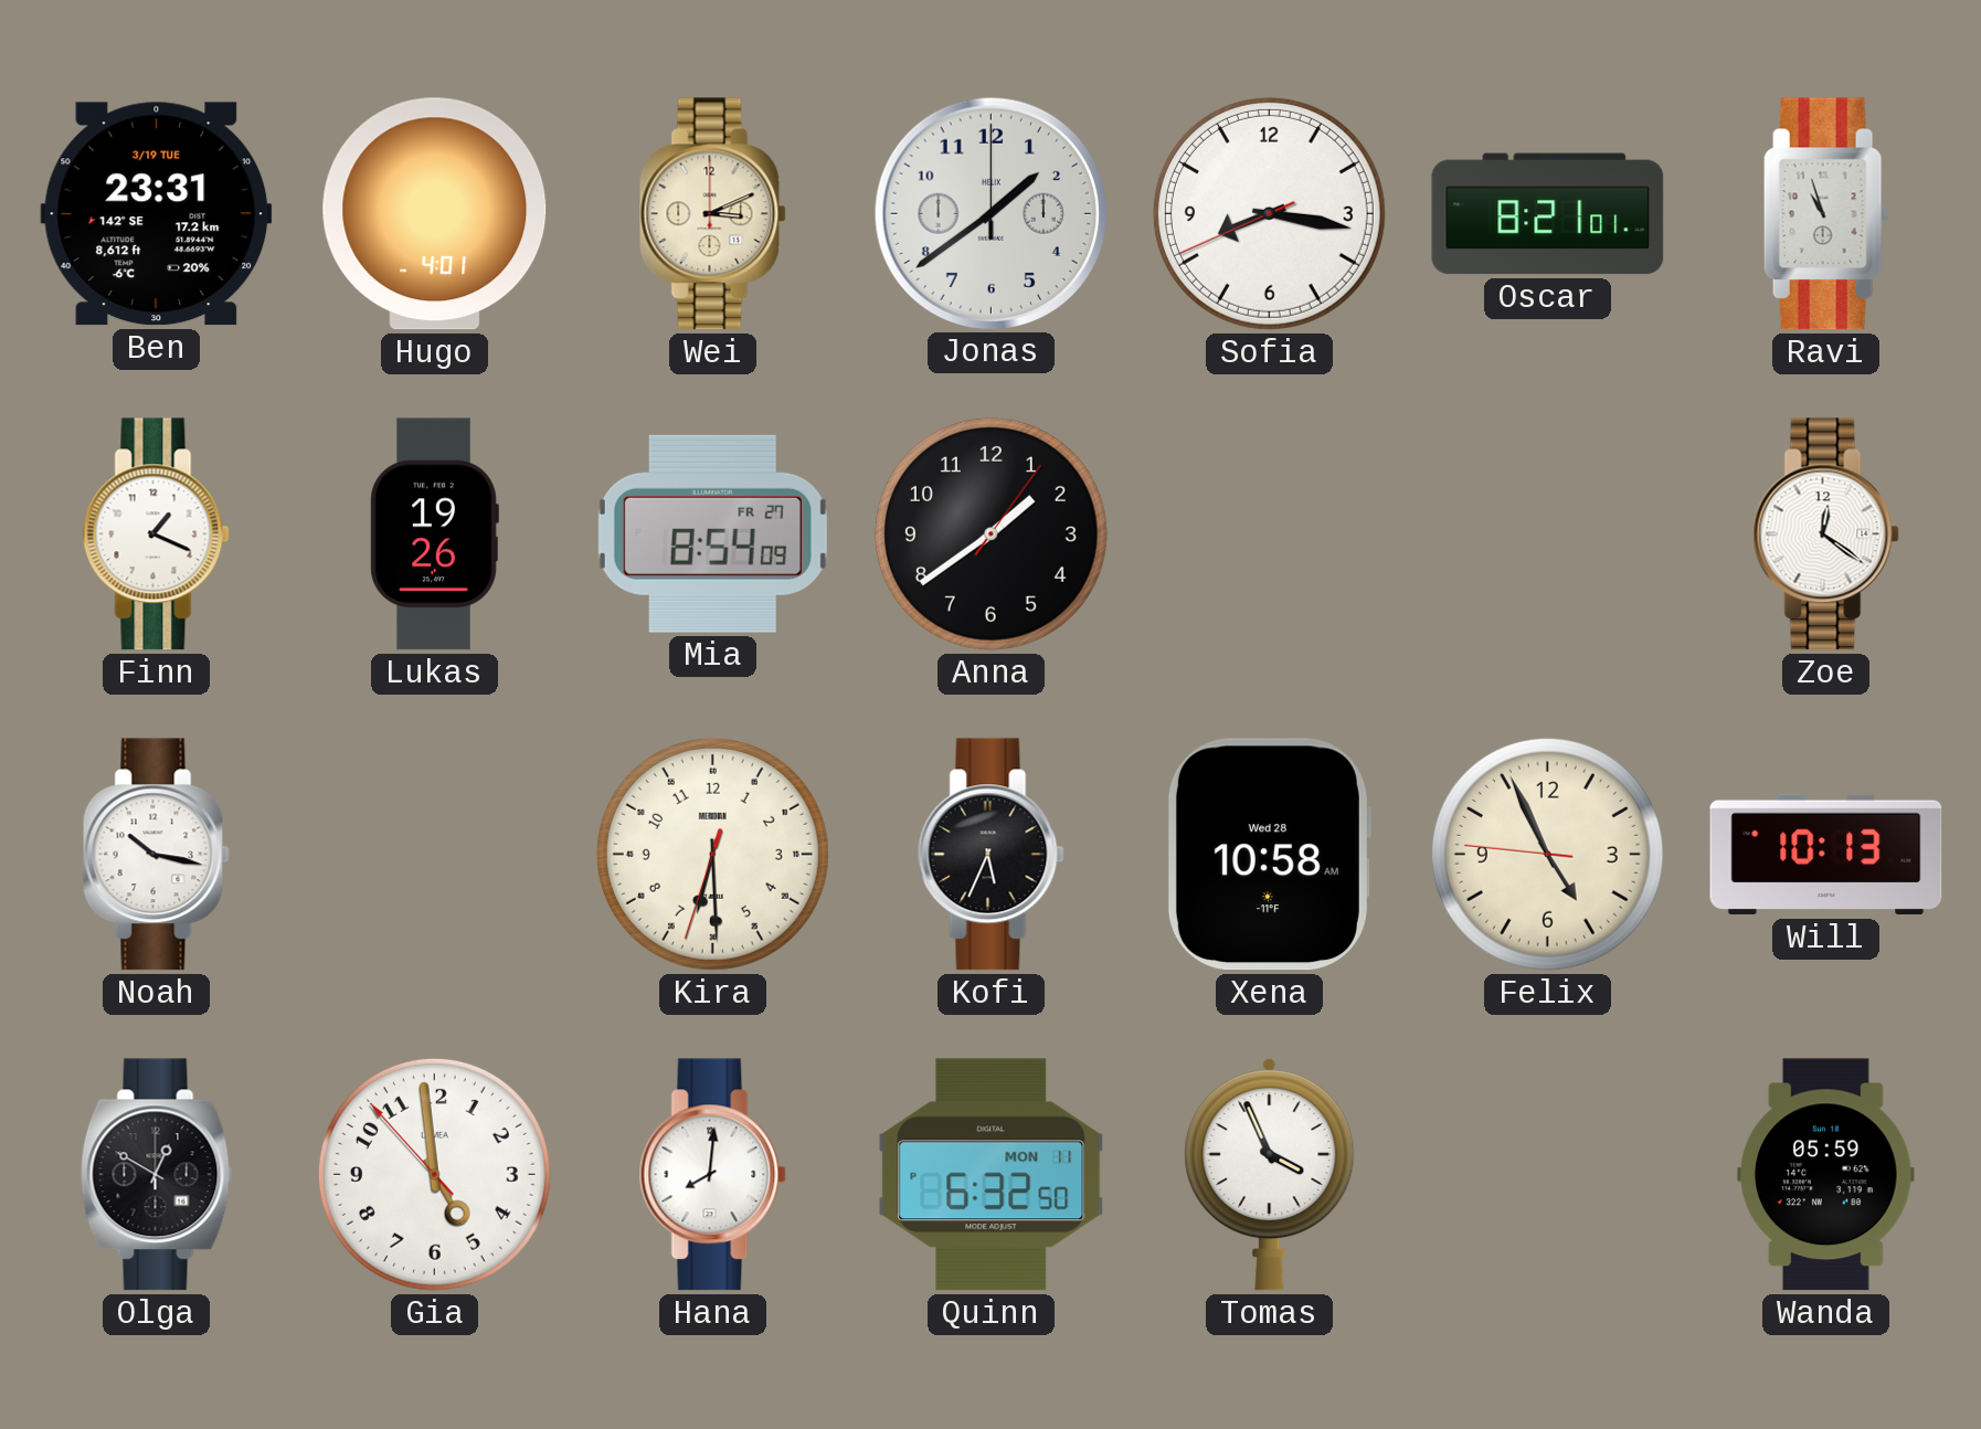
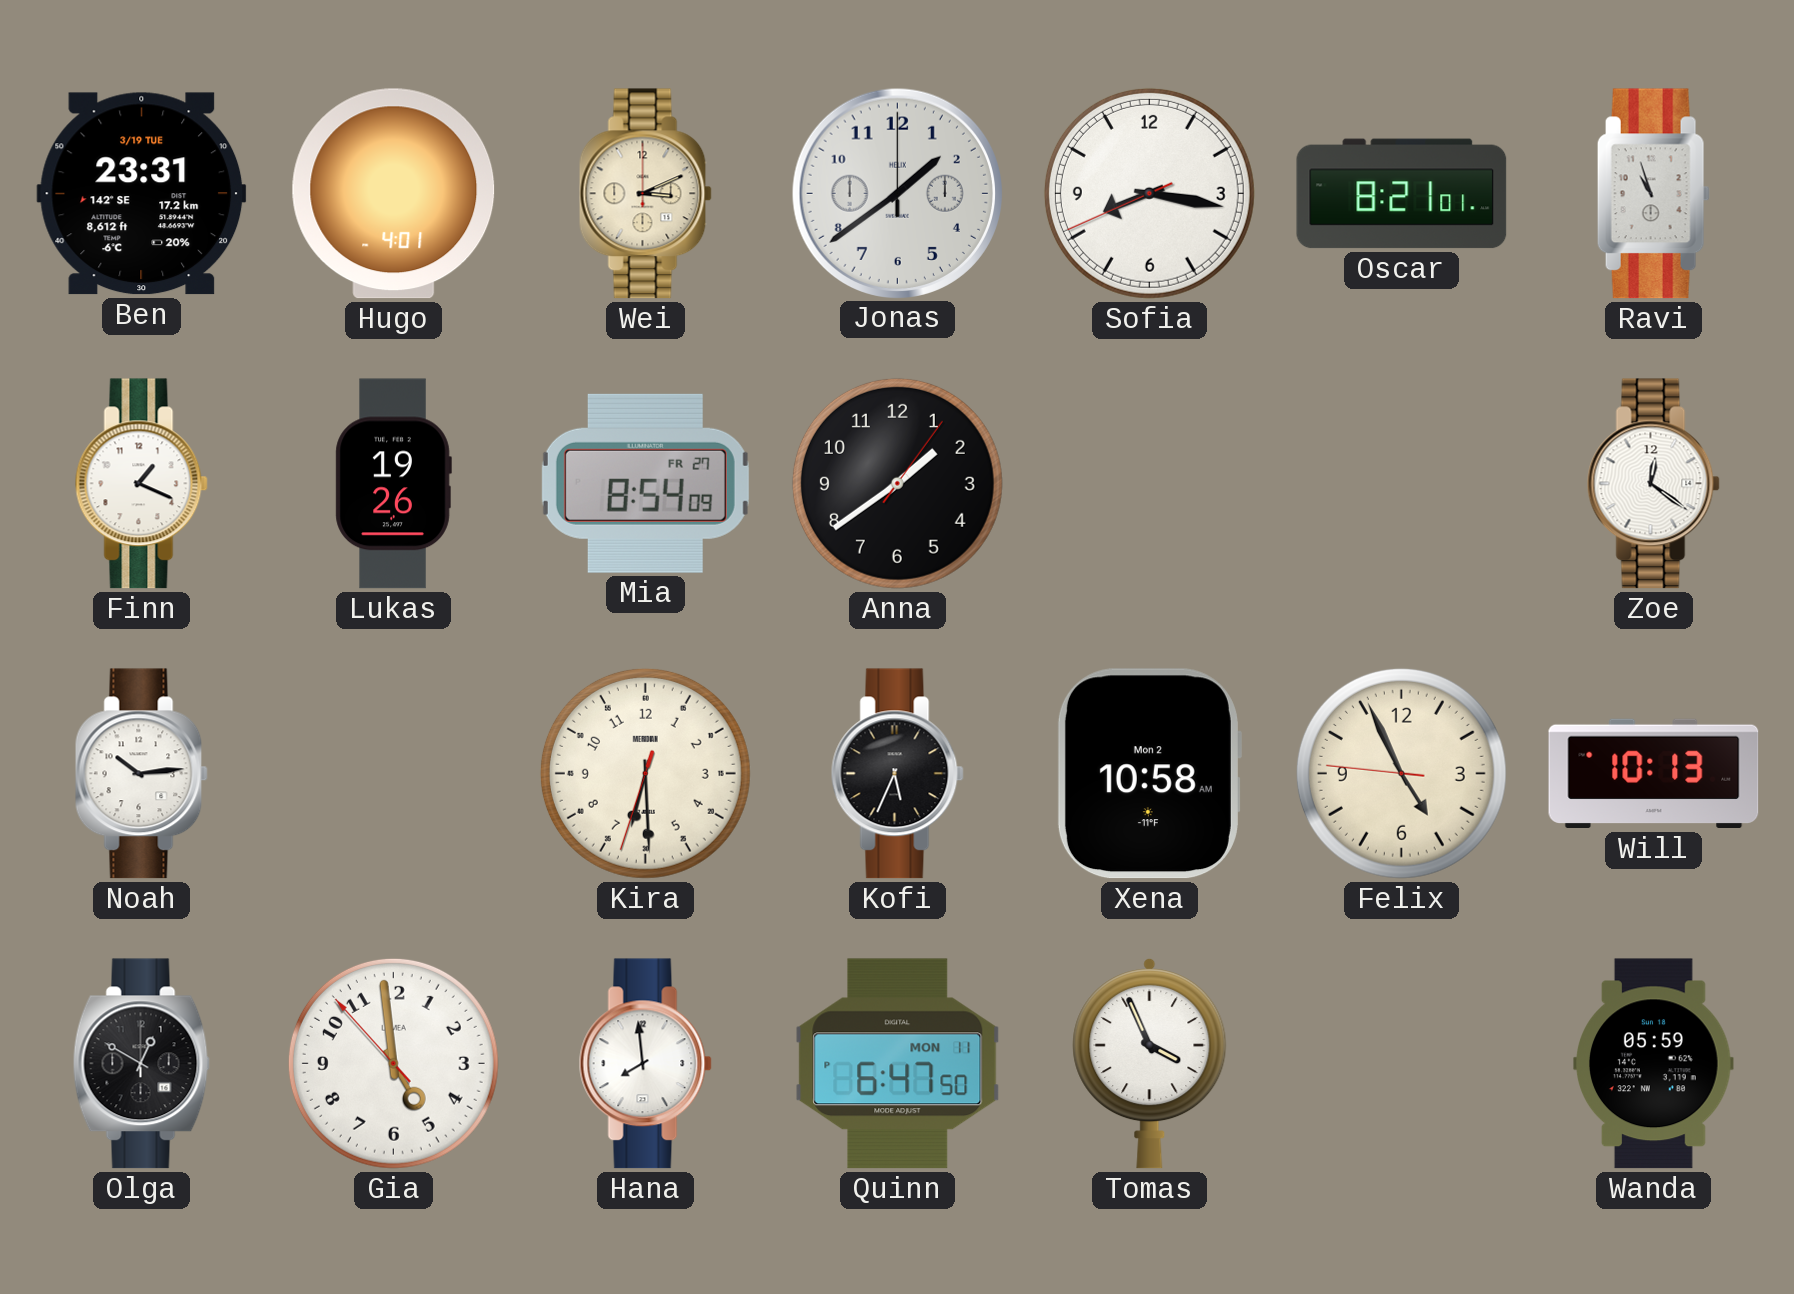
Noah: 10:17 -> 10:14
Xena date: Wed 28 -> Mon 2
Hana: 8:01 -> 7:59
Quinn: 6:32 -> 6:47
